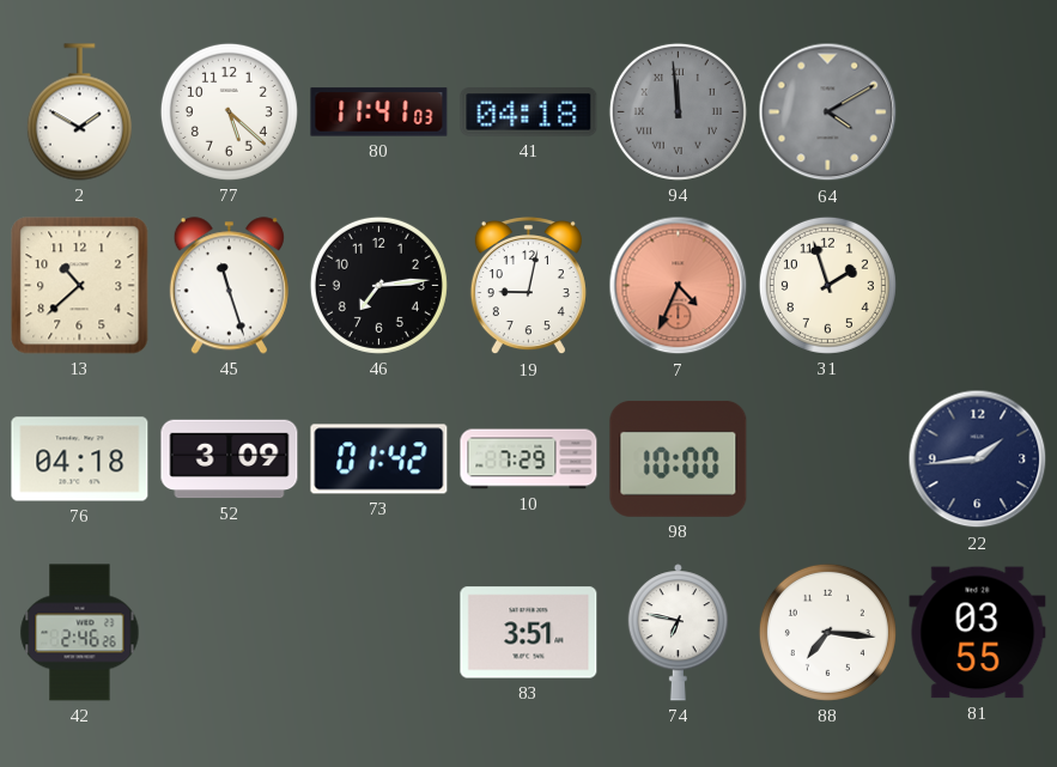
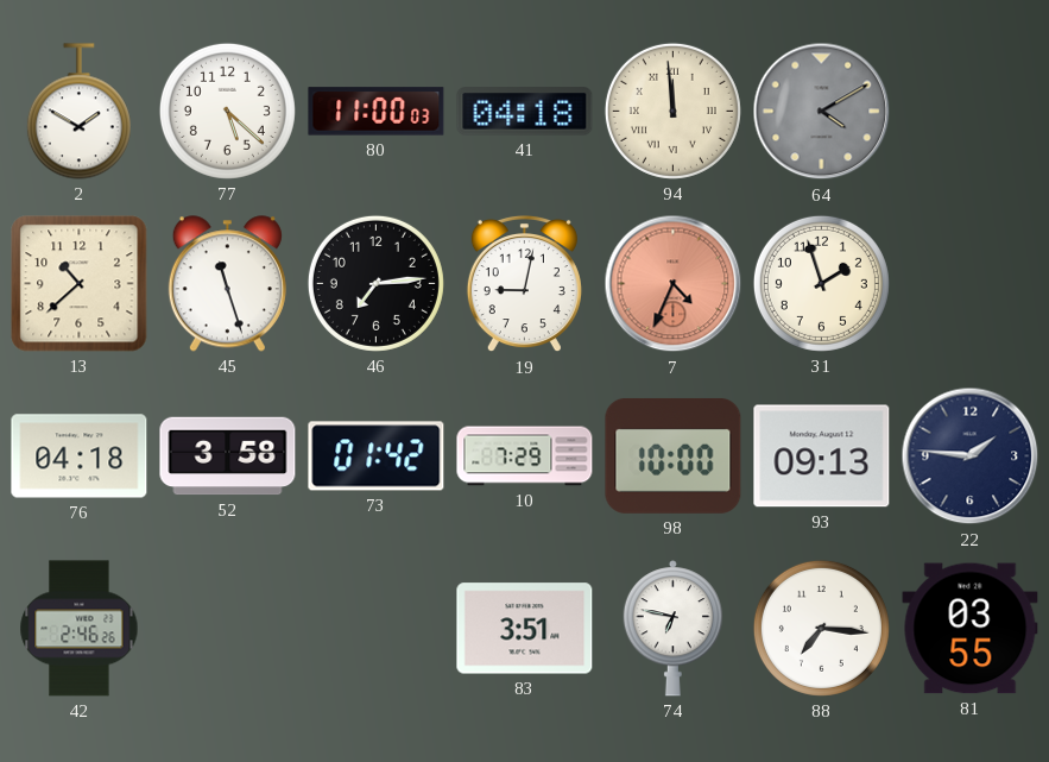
80: 11:41 -> 11:00
94 dial: grey -> cream
52: 3:09 -> 3:58
93: none -> 09:13
22: 1:44 -> 1:46
